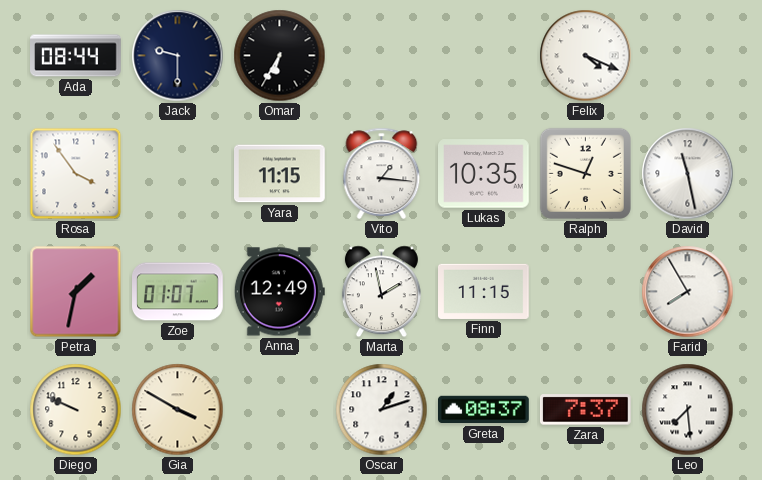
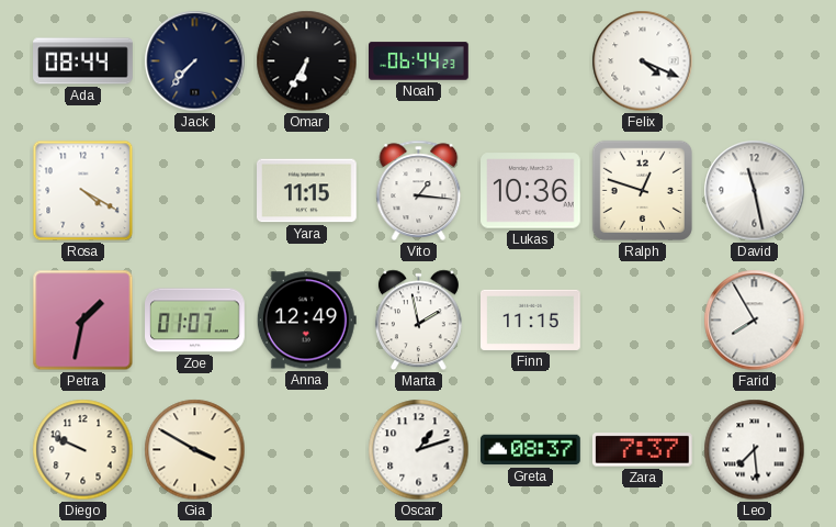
Jack: 9:30 -> 7:37
Noah: none -> 06:44
Rosa: 3:54 -> 4:20
Lukas: 10:35 -> 10:36
